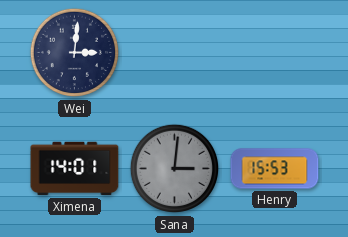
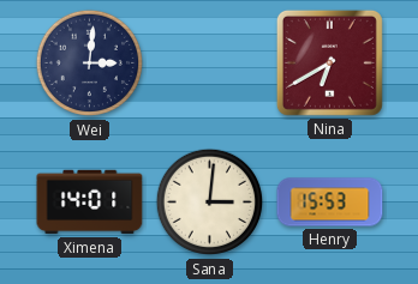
Nina: none -> 6:40
Sana dial: grey -> cream
